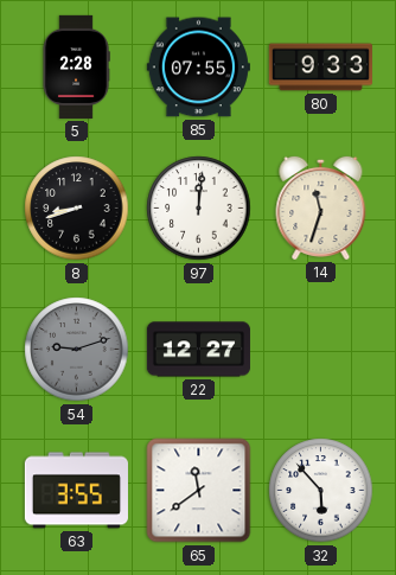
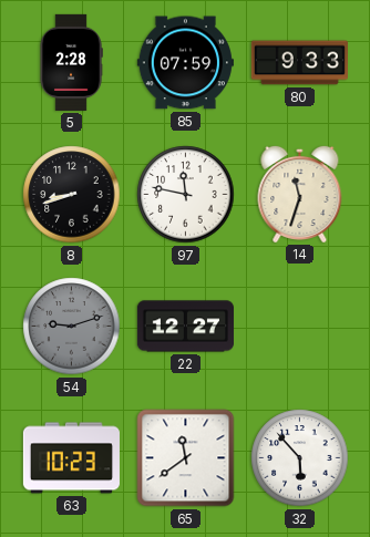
85: 07:55 -> 07:59
97: 12:01 -> 11:47
63: 3:55 -> 10:23
